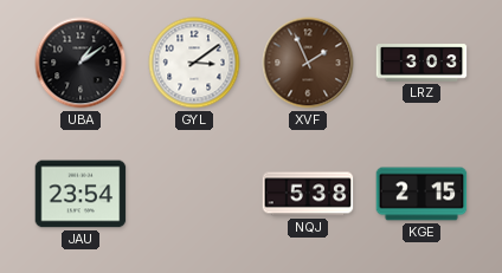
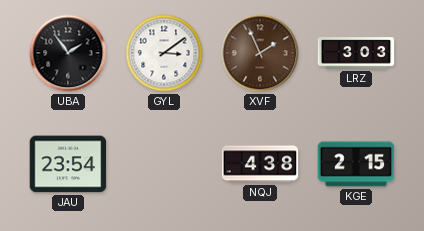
UBA: 1:09 -> 1:54
NQJ: 5:38 -> 4:38
